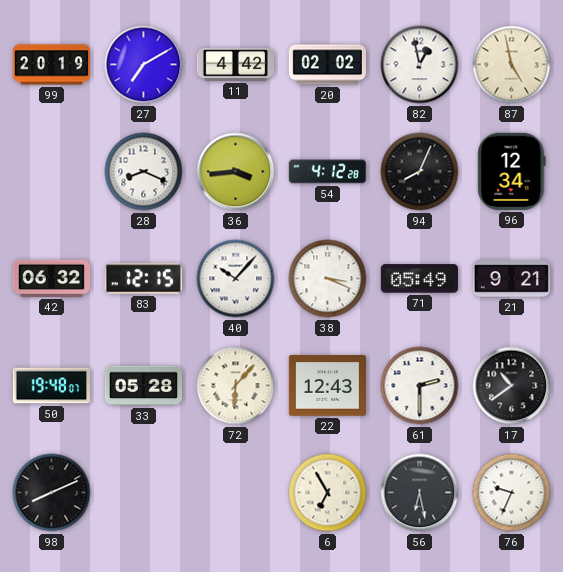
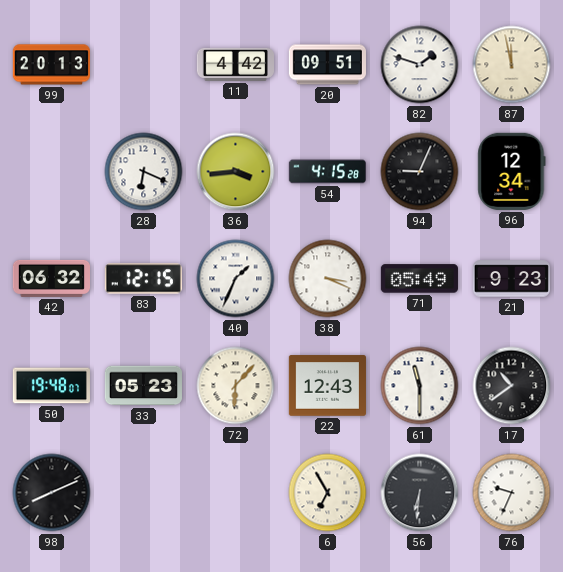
99: 20:19 -> 20:13
27: 7:10 -> none
20: 02:02 -> 09:51
82: 12:58 -> 1:48
87: 4:58 -> 11:58
28: 8:19 -> 6:19
54: 4:12 -> 4:15
94: 8:04 -> 9:04
40: 10:07 -> 1:34
21: 9:21 -> 9:23
33: 05:28 -> 05:23
61: 2:30 -> 11:30
56: 6:28 -> 6:31
